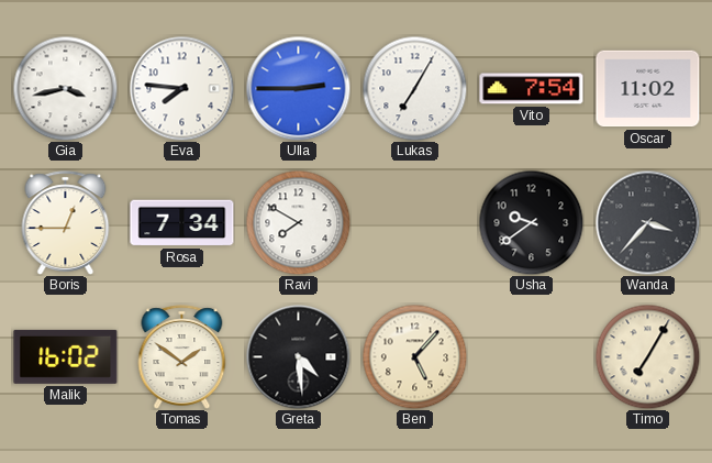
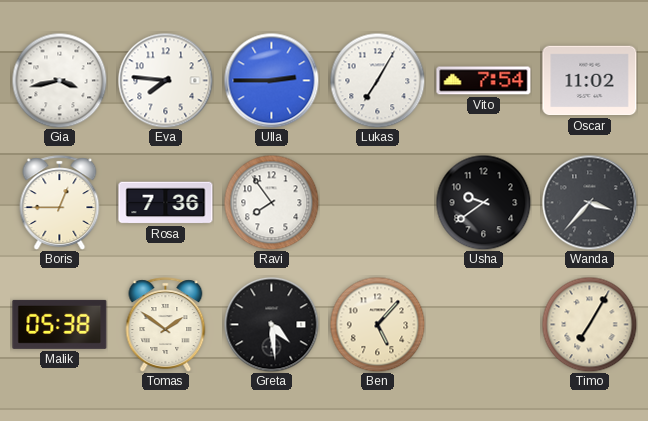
Rosa: 7:34 -> 7:36
Ravi: 7:50 -> 7:54
Malik: 16:02 -> 05:38
